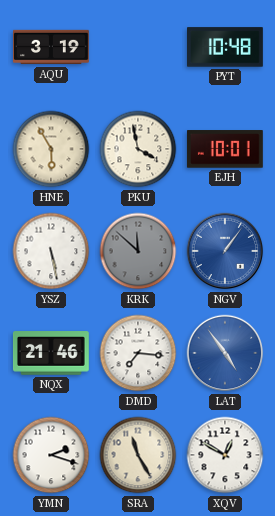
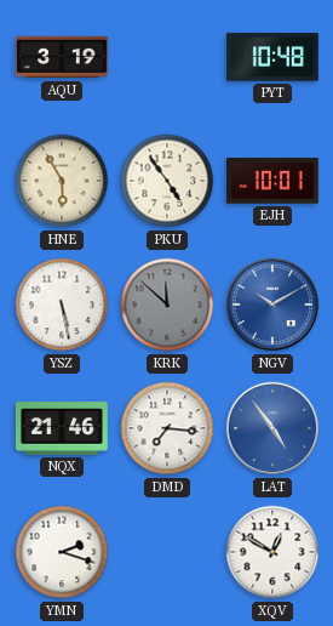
PKU: 3:58 -> 4:54
NGV: 1:06 -> 10:10
SRA: 11:25 -> none
